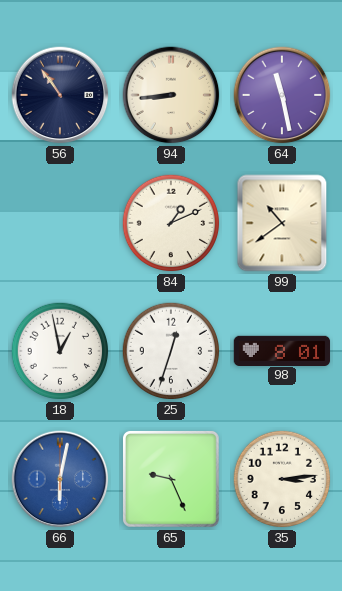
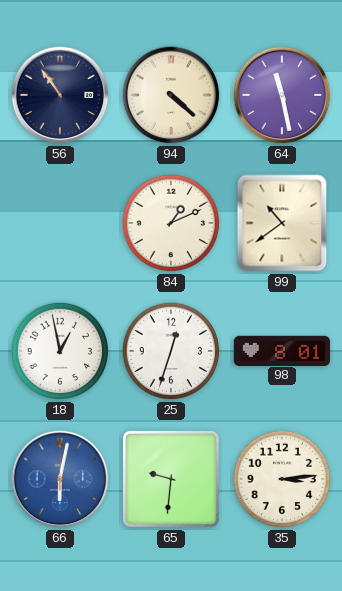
94: 8:44 -> 4:22
65: 9:26 -> 9:31
